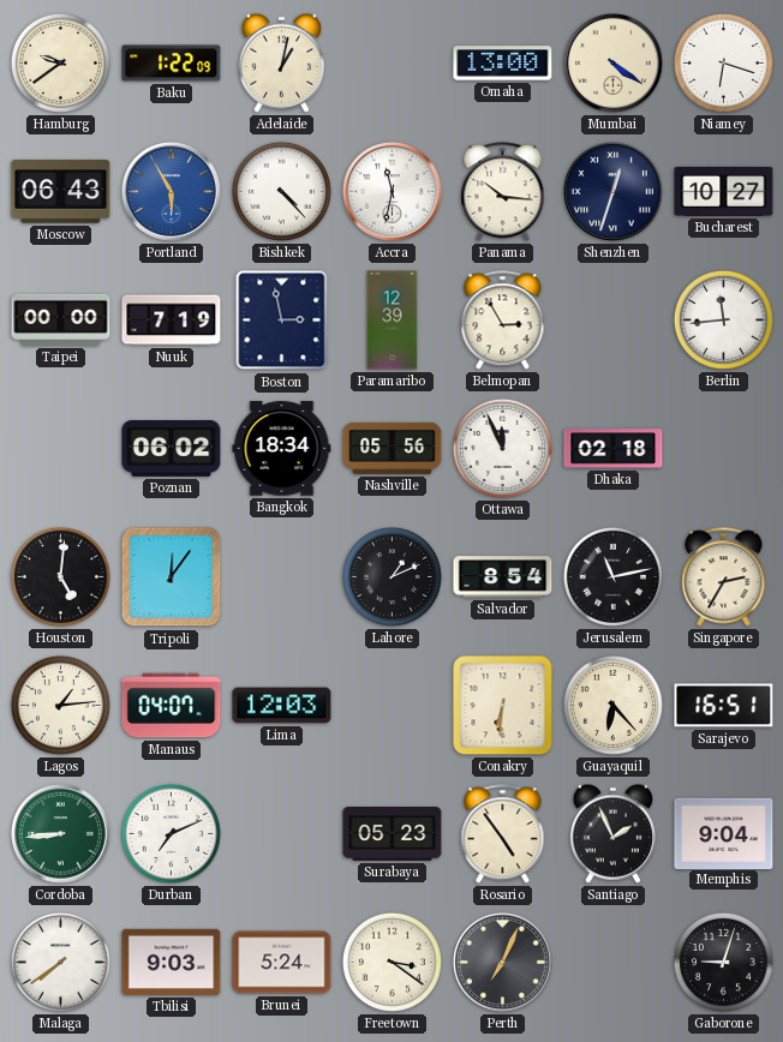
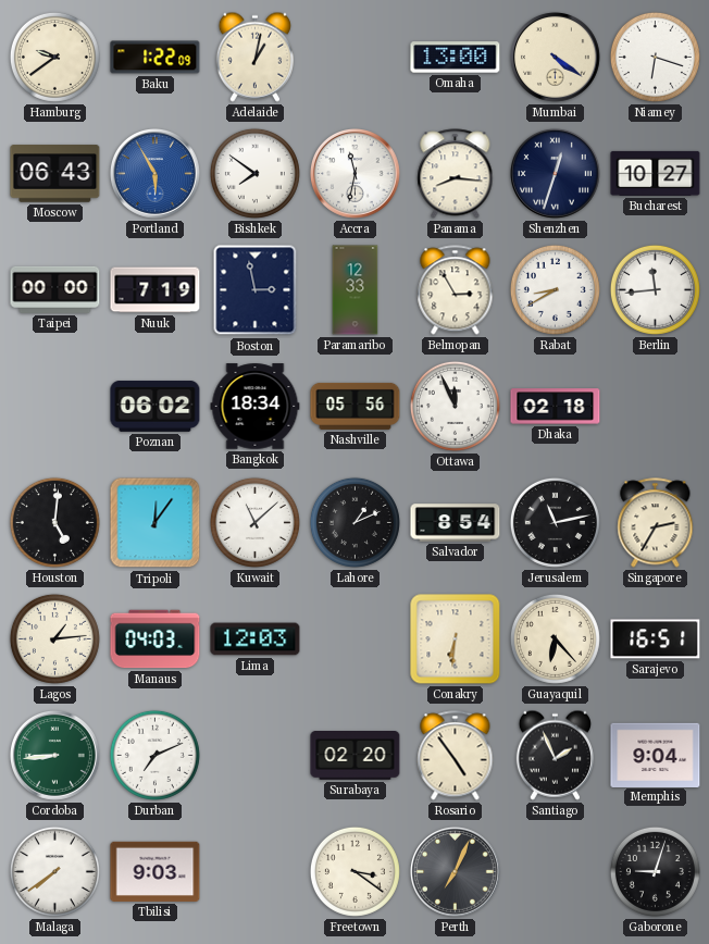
Bishkek: 4:23 -> 7:51
Panama: 10:16 -> 8:16
Paramaribo: 12:39 -> 12:33
Rabat: none -> 8:40
Kuwait: none -> 11:08
Manaus: 04:07 -> 04:03
Surabaya: 05:23 -> 02:20
Brunei: 5:24 -> none
